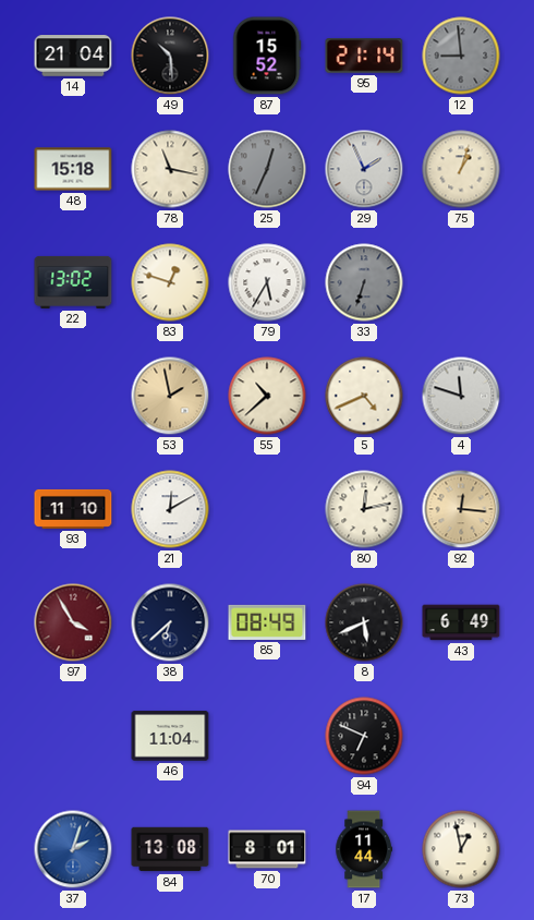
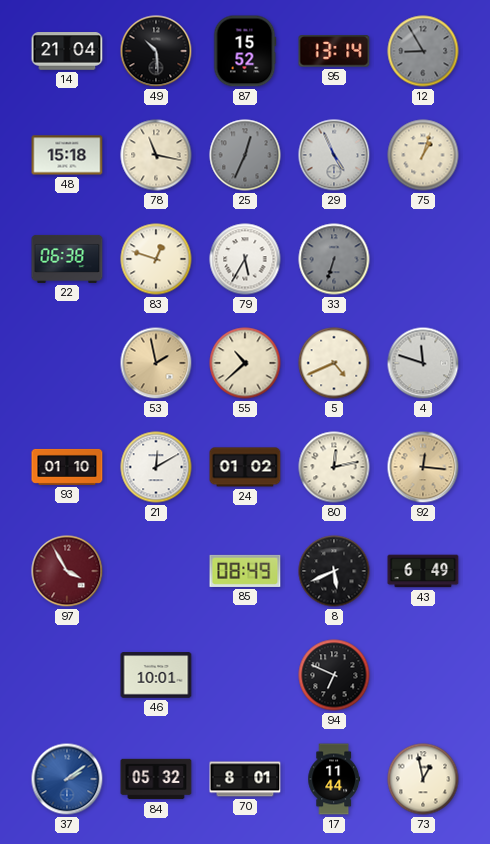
95: 21:14 -> 13:14
12: 8:59 -> 8:55
29: 1:56 -> 4:56
22: 13:02 -> 06:38
93: 11:10 -> 01:10
24: none -> 01:02
38: 6:38 -> none
46: 11:04 -> 10:01
37: 2:03 -> 2:09
84: 13:08 -> 05:32
